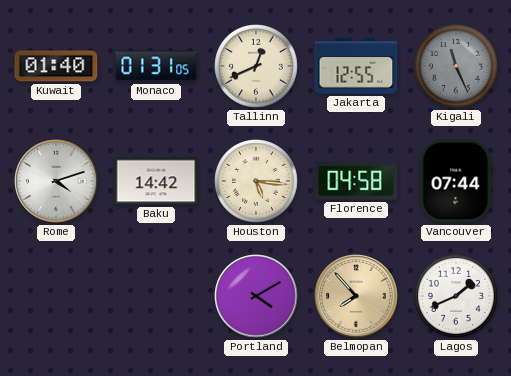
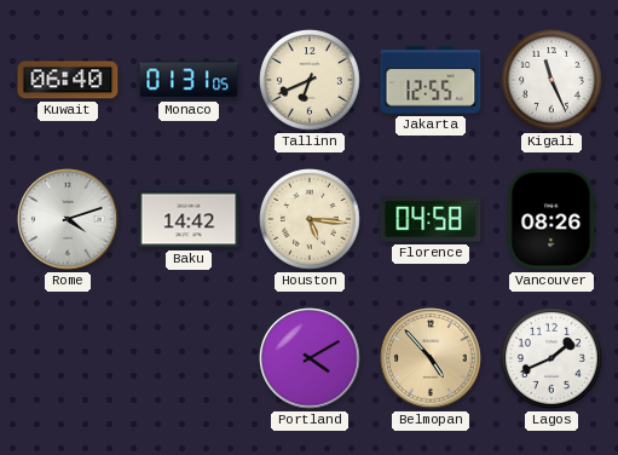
Kuwait: 01:40 -> 06:40
Tallinn: 12:41 -> 6:41
Kigali dial: grey -> white
Vancouver: 07:44 -> 08:26
Belmopan: 7:53 -> 4:53
